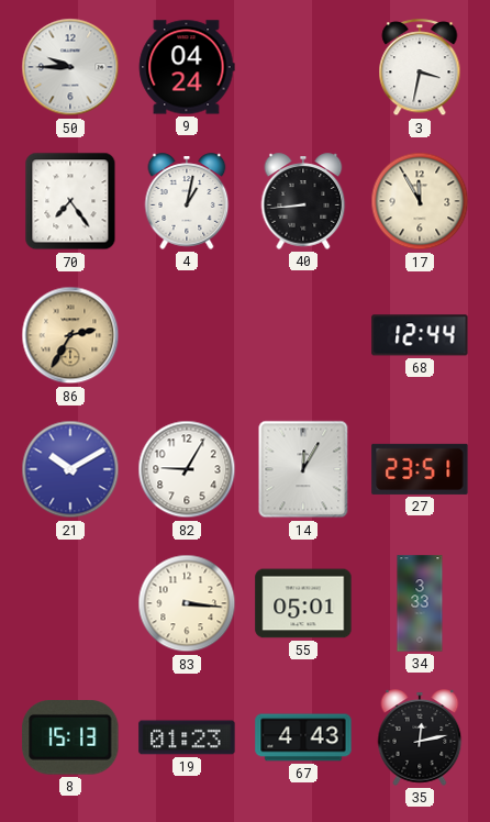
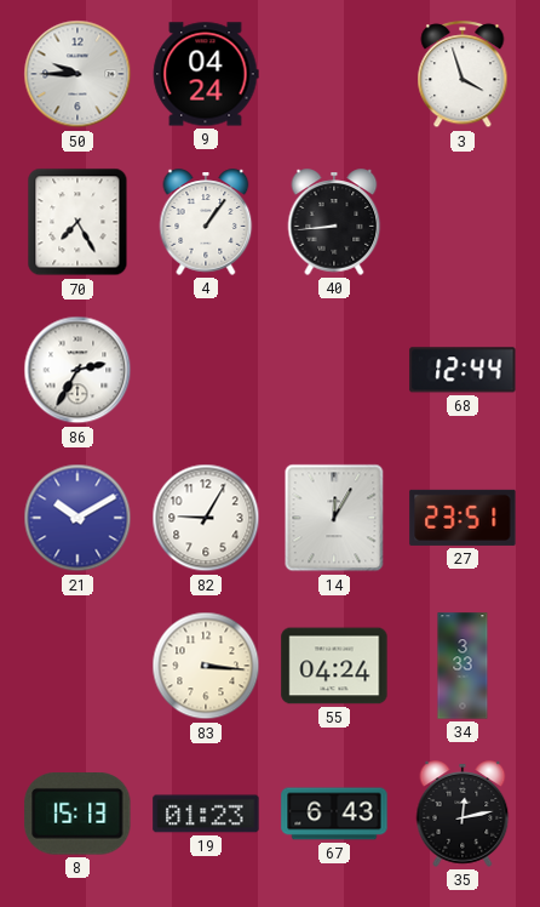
3: 3:32 -> 3:57
70: 7:24 -> 7:25
4: 1:02 -> 1:06
17: 11:55 -> none
86 dial: champagne -> white
55: 05:01 -> 04:24
67: 4:43 -> 6:43
